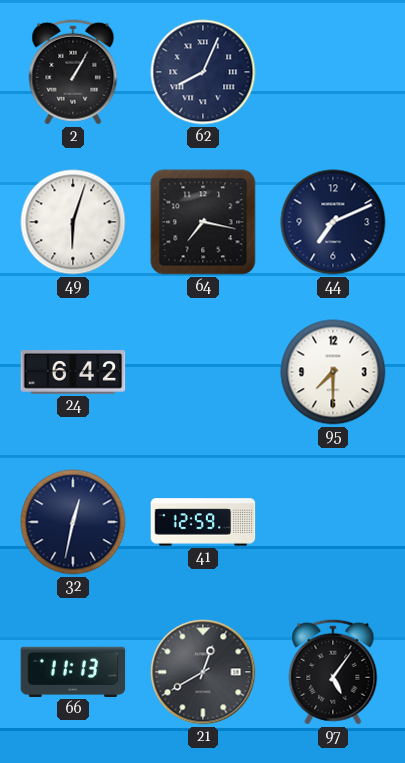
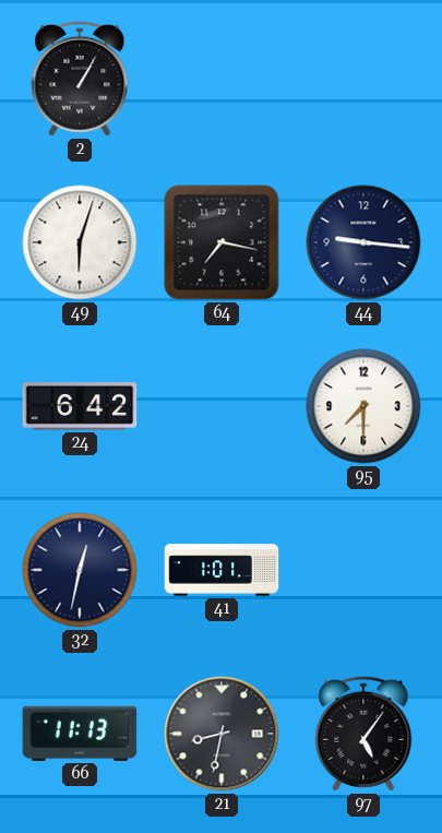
62: 8:04 -> none
44: 7:11 -> 9:16
41: 12:59 -> 1:01
21: 12:40 -> 8:32
